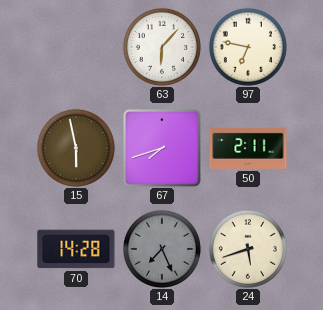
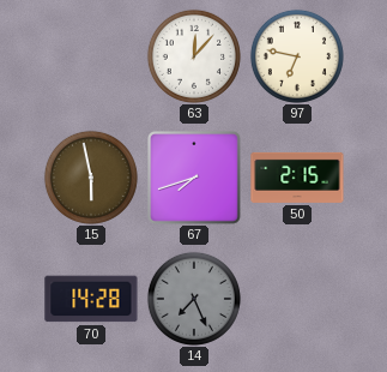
63: 6:07 -> 12:07
50: 2:11 -> 2:15
24: 5:42 -> none
